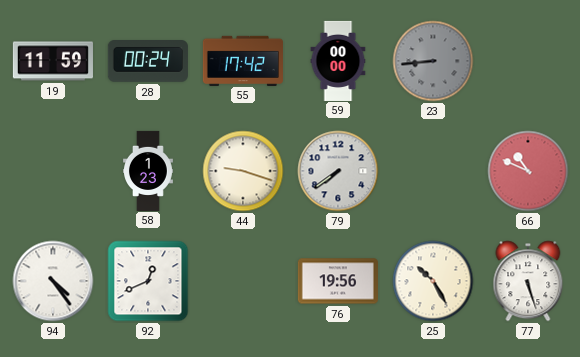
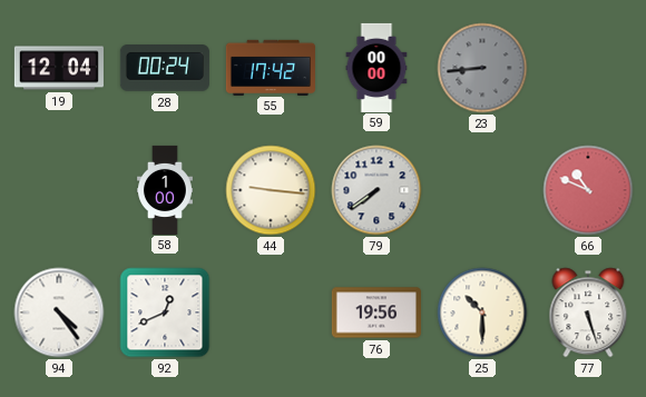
19: 11:59 -> 12:04
58: 1:23 -> 1:00
44: 9:18 -> 9:16
25: 10:25 -> 10:30
